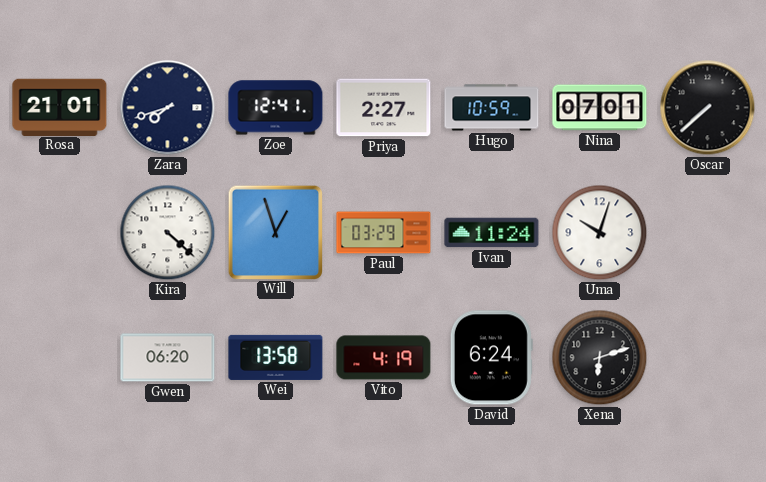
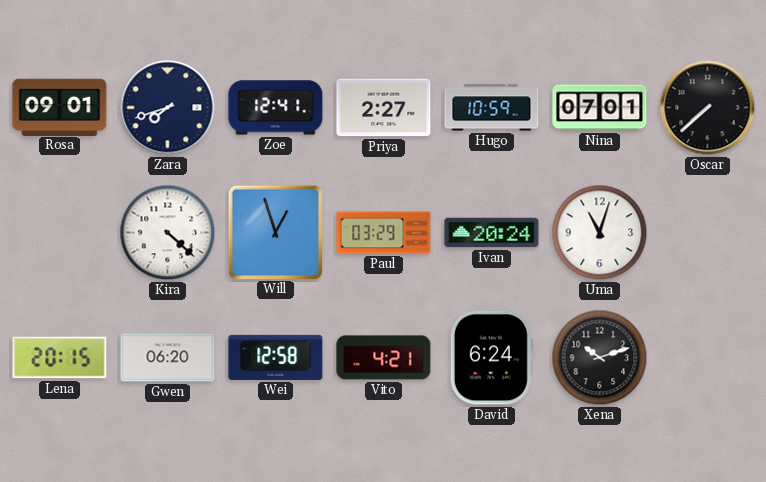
Rosa: 21:01 -> 09:01
Ivan: 11:24 -> 20:24
Uma: 10:03 -> 11:03
Lena: none -> 20:15
Wei: 13:58 -> 12:58
Vito: 4:19 -> 4:21
Xena: 6:12 -> 10:12
